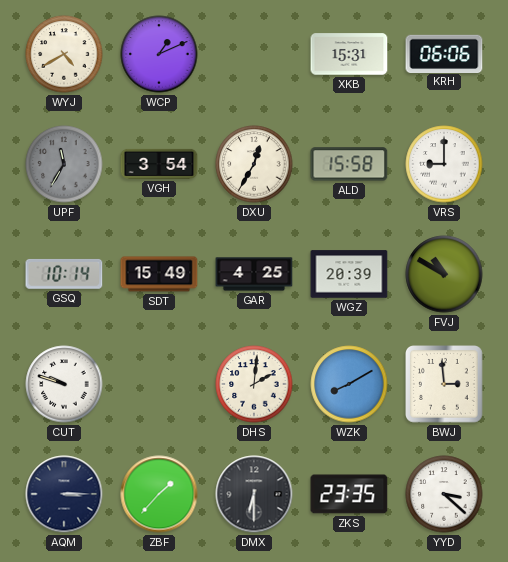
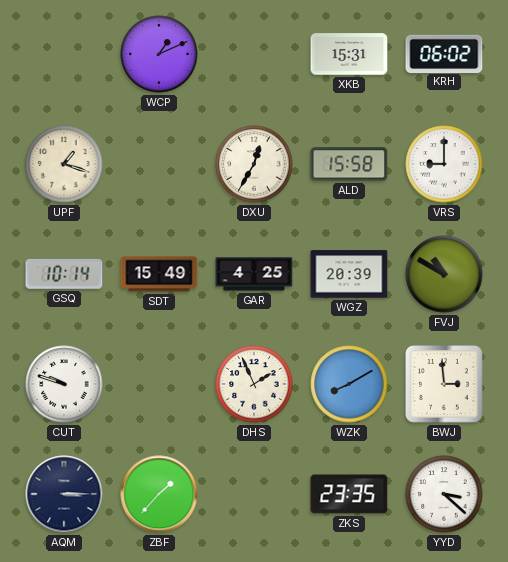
WYJ: 4:40 -> none
KRH: 06:06 -> 06:02
UPF: 11:35 -> 1:18
UPF dial: grey -> cream
VGH: 3:54 -> none
DHS: 2:01 -> 1:56
DMX: 6:30 -> none
